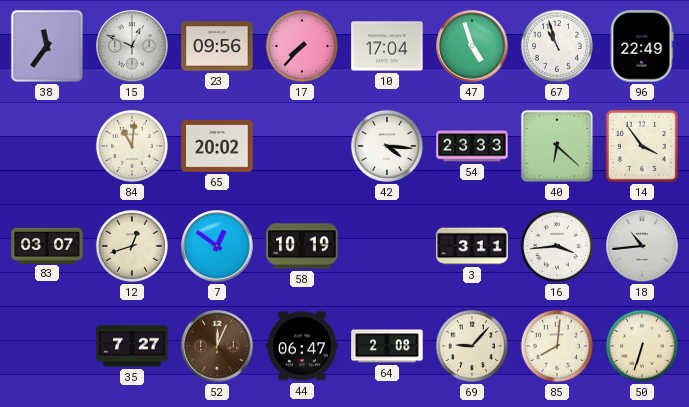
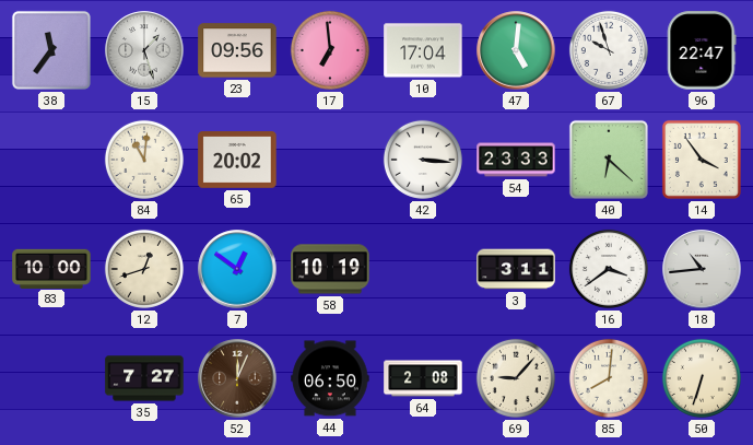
15: 12:49 -> 1:27
17: 7:37 -> 6:59
47: 4:57 -> 5:01
67: 10:57 -> 9:57
96: 22:49 -> 22:47
42: 4:16 -> 3:16
83: 03:07 -> 10:00
16: 3:44 -> 3:39
44: 06:47 -> 06:50
